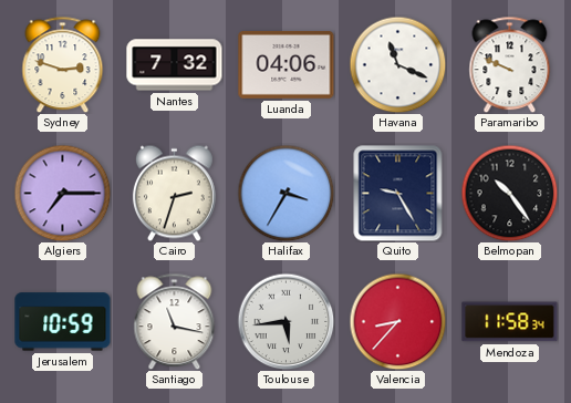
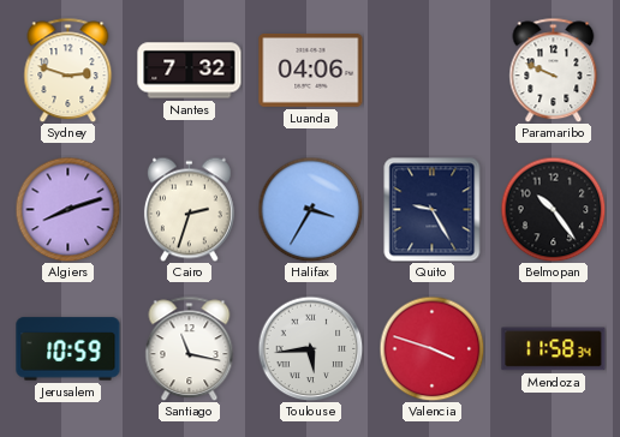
Havana: 11:19 -> none
Algiers: 7:15 -> 8:12
Valencia: 8:37 -> 3:48
